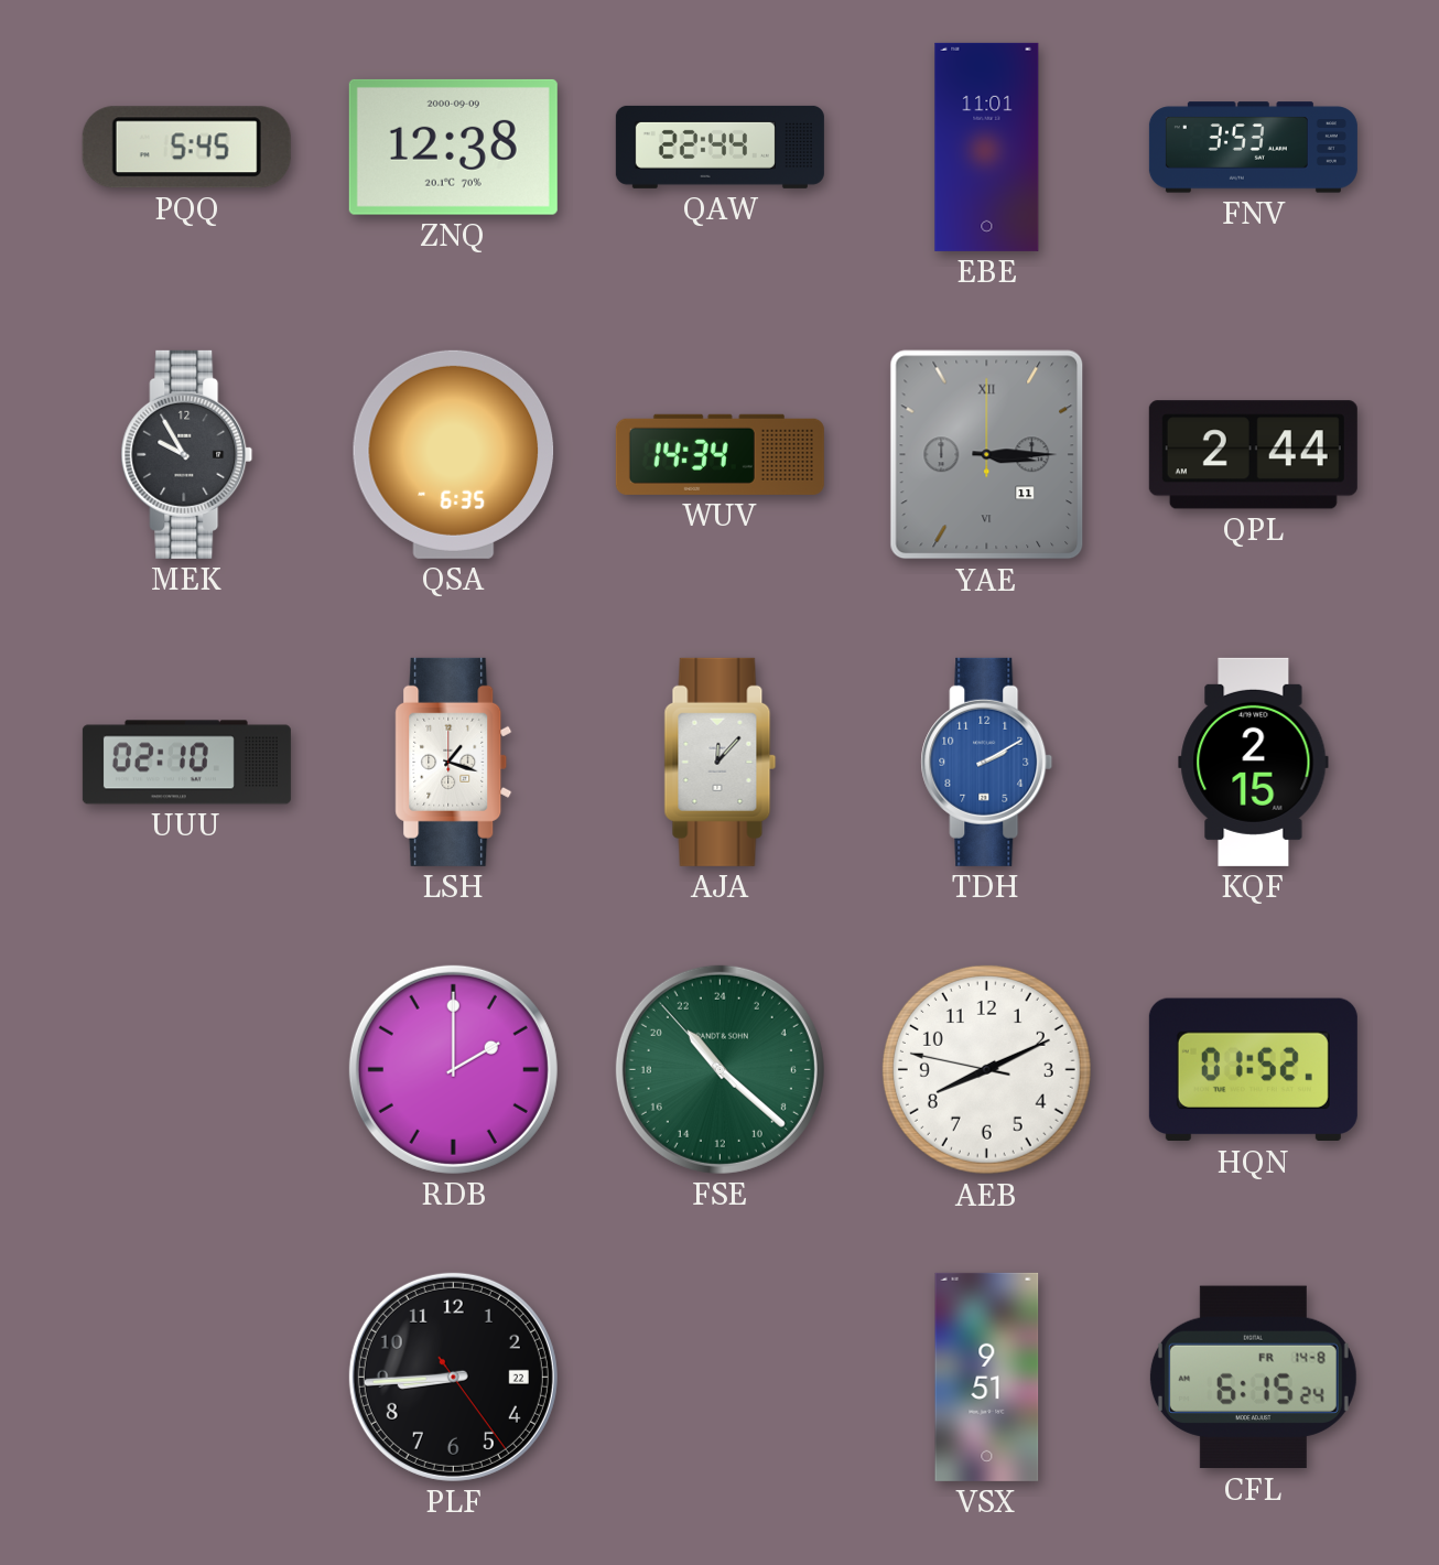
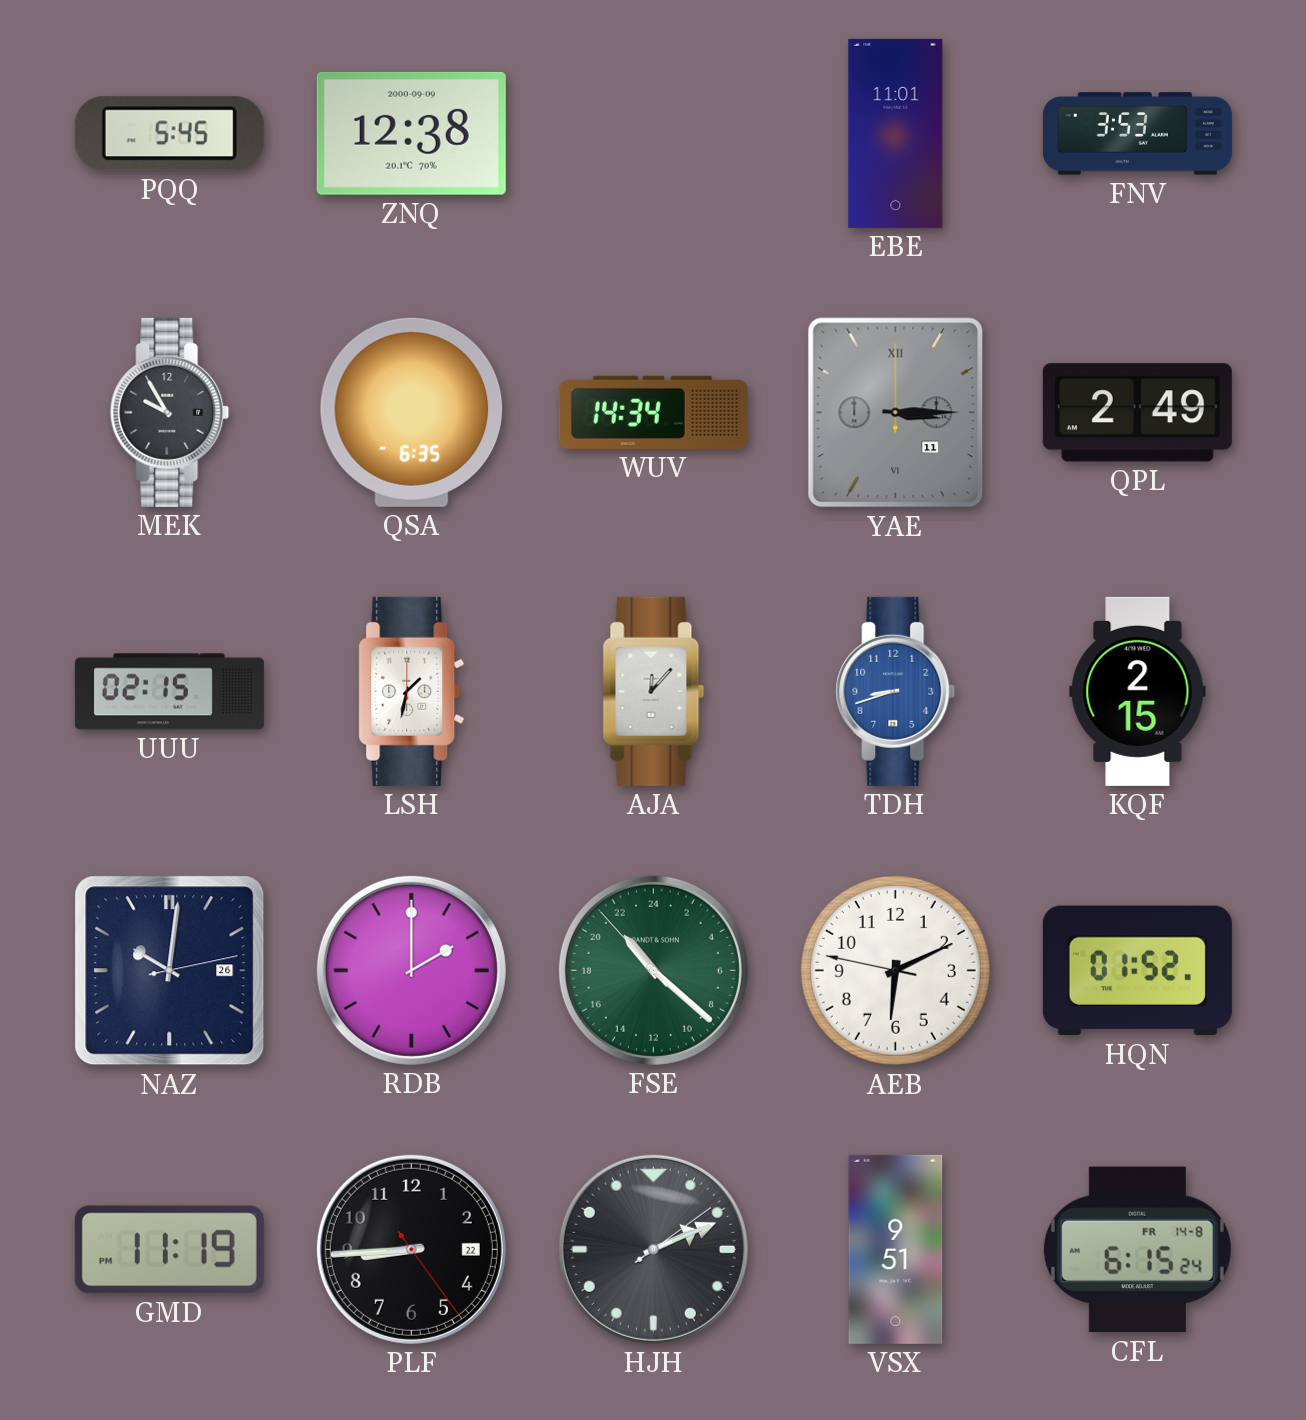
QAW: 22:44 -> none
QPL: 2:44 -> 2:49
UUU: 02:10 -> 02:15
LSH: 1:18 -> 1:32
TDH: 2:10 -> 8:42
NAZ: none -> 10:01
AEB: 8:10 -> 6:10
GMD: none -> 11:19
HJH: none -> 2:11
